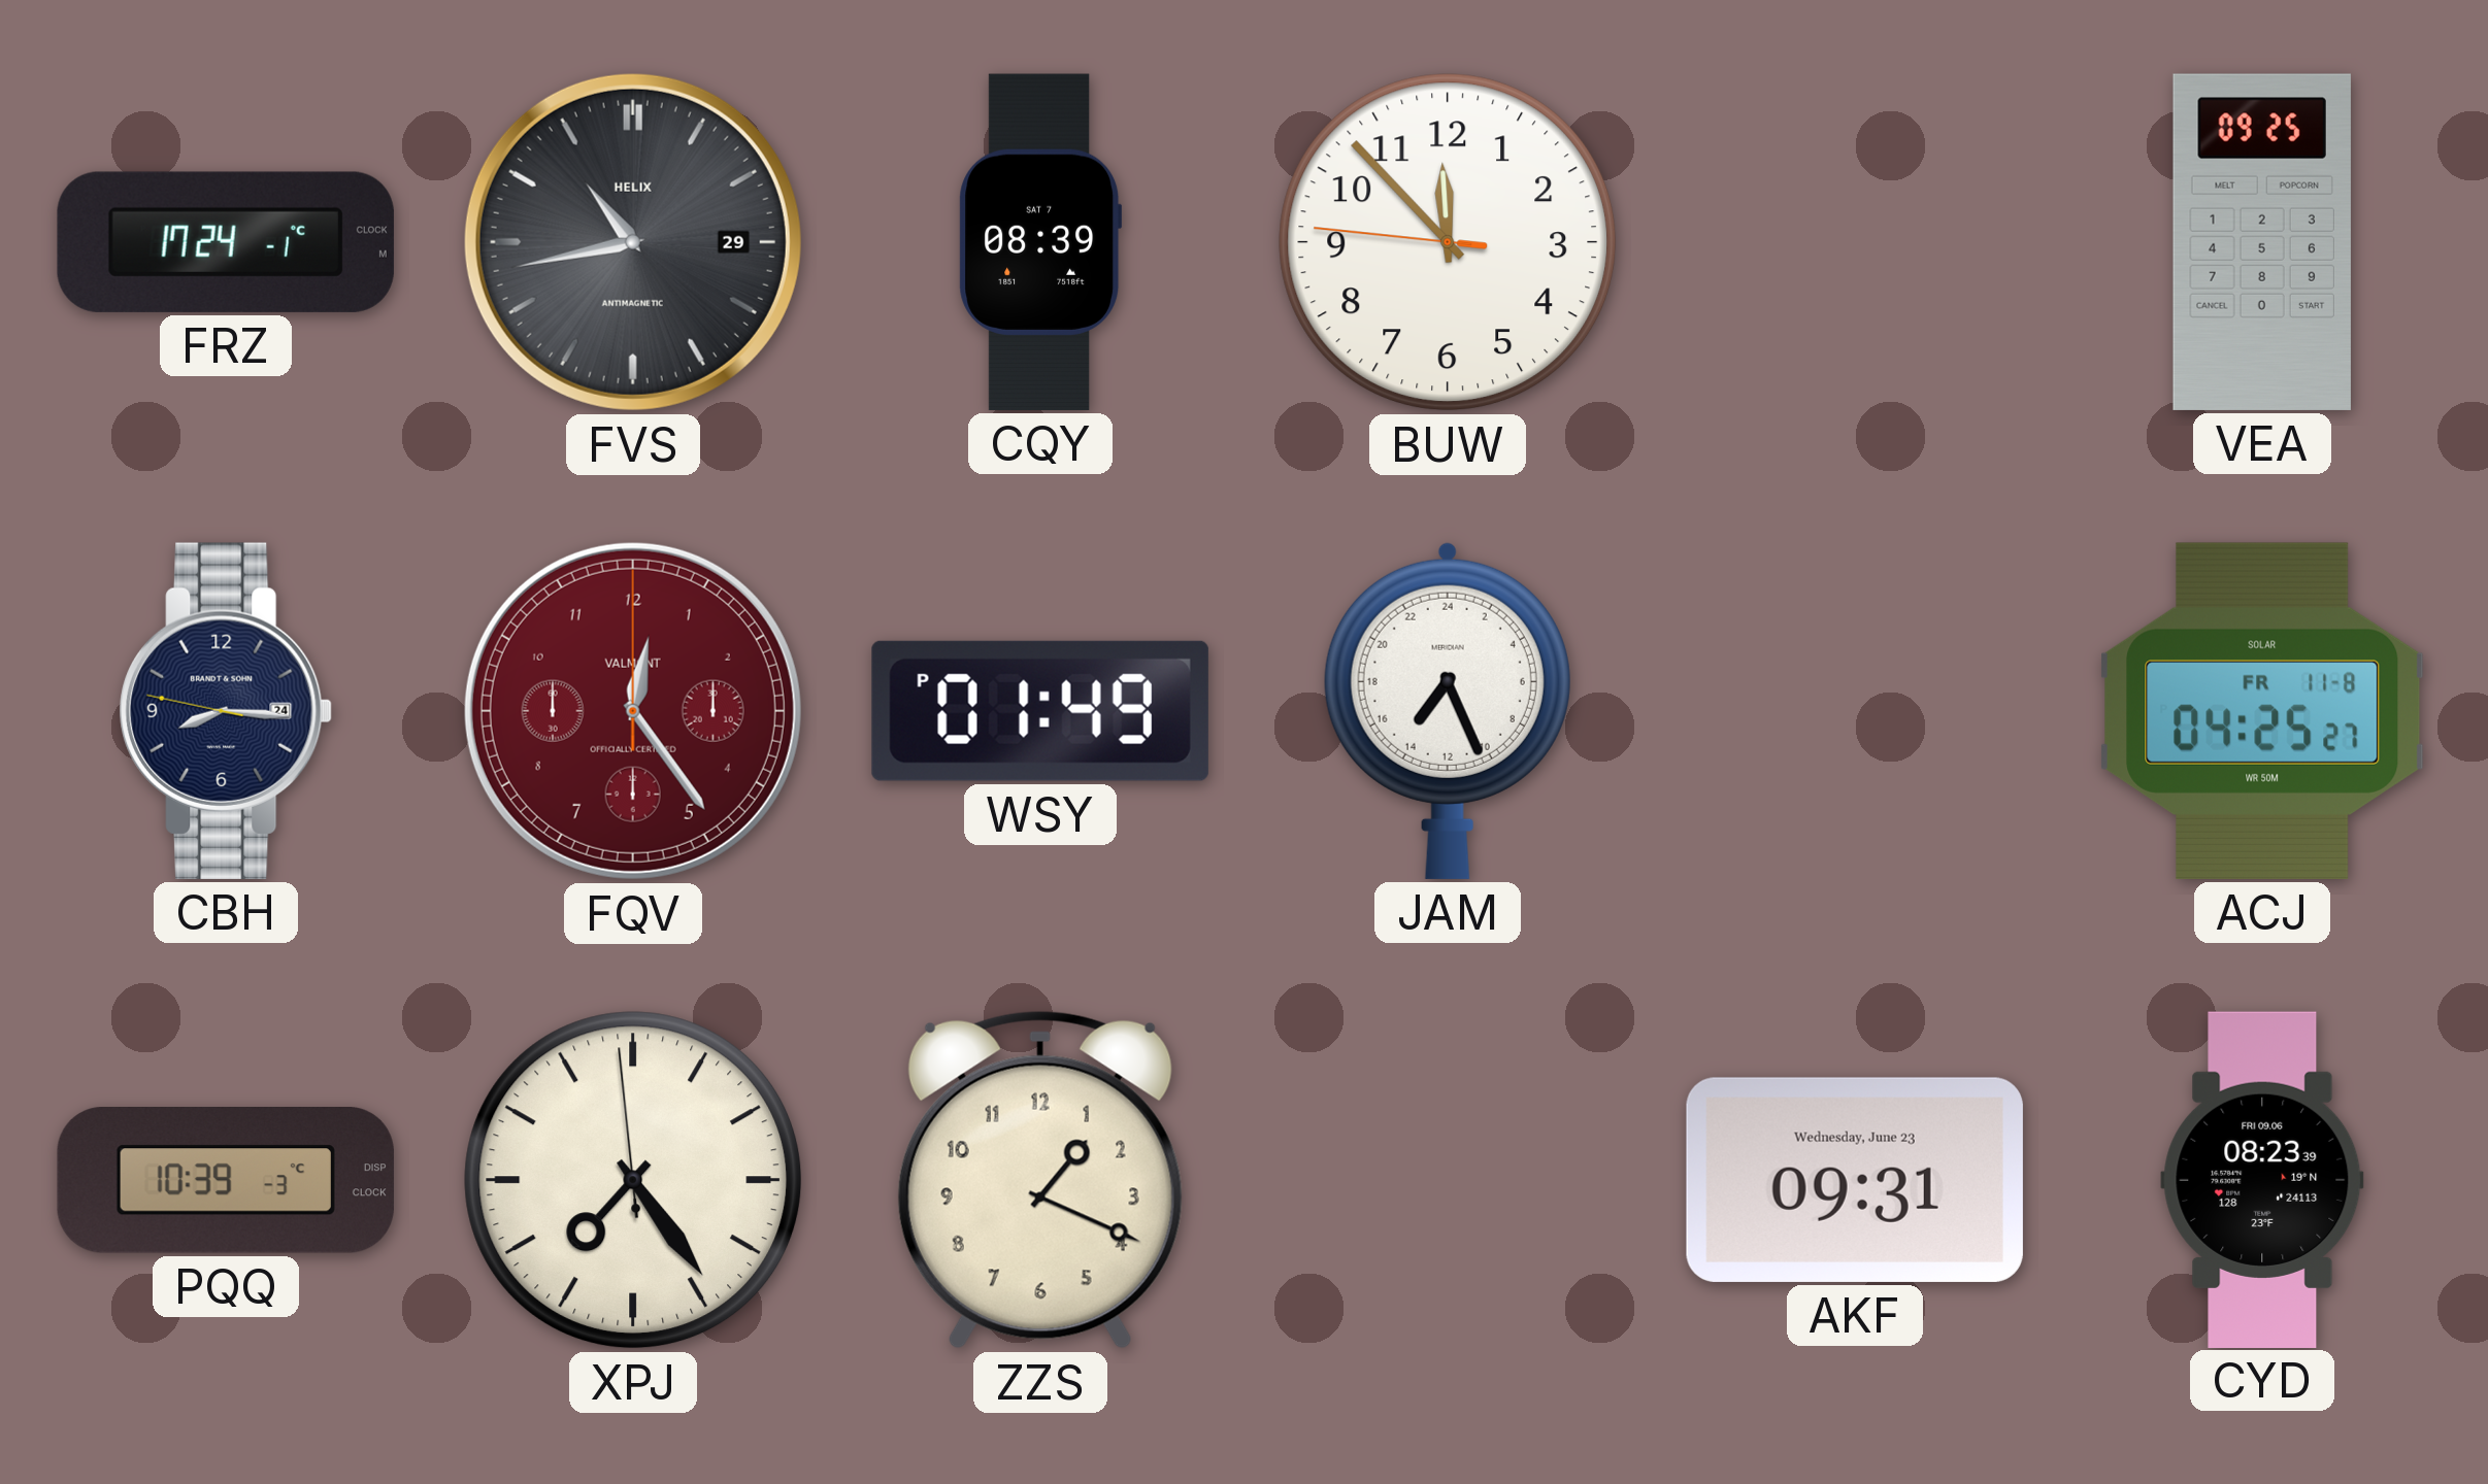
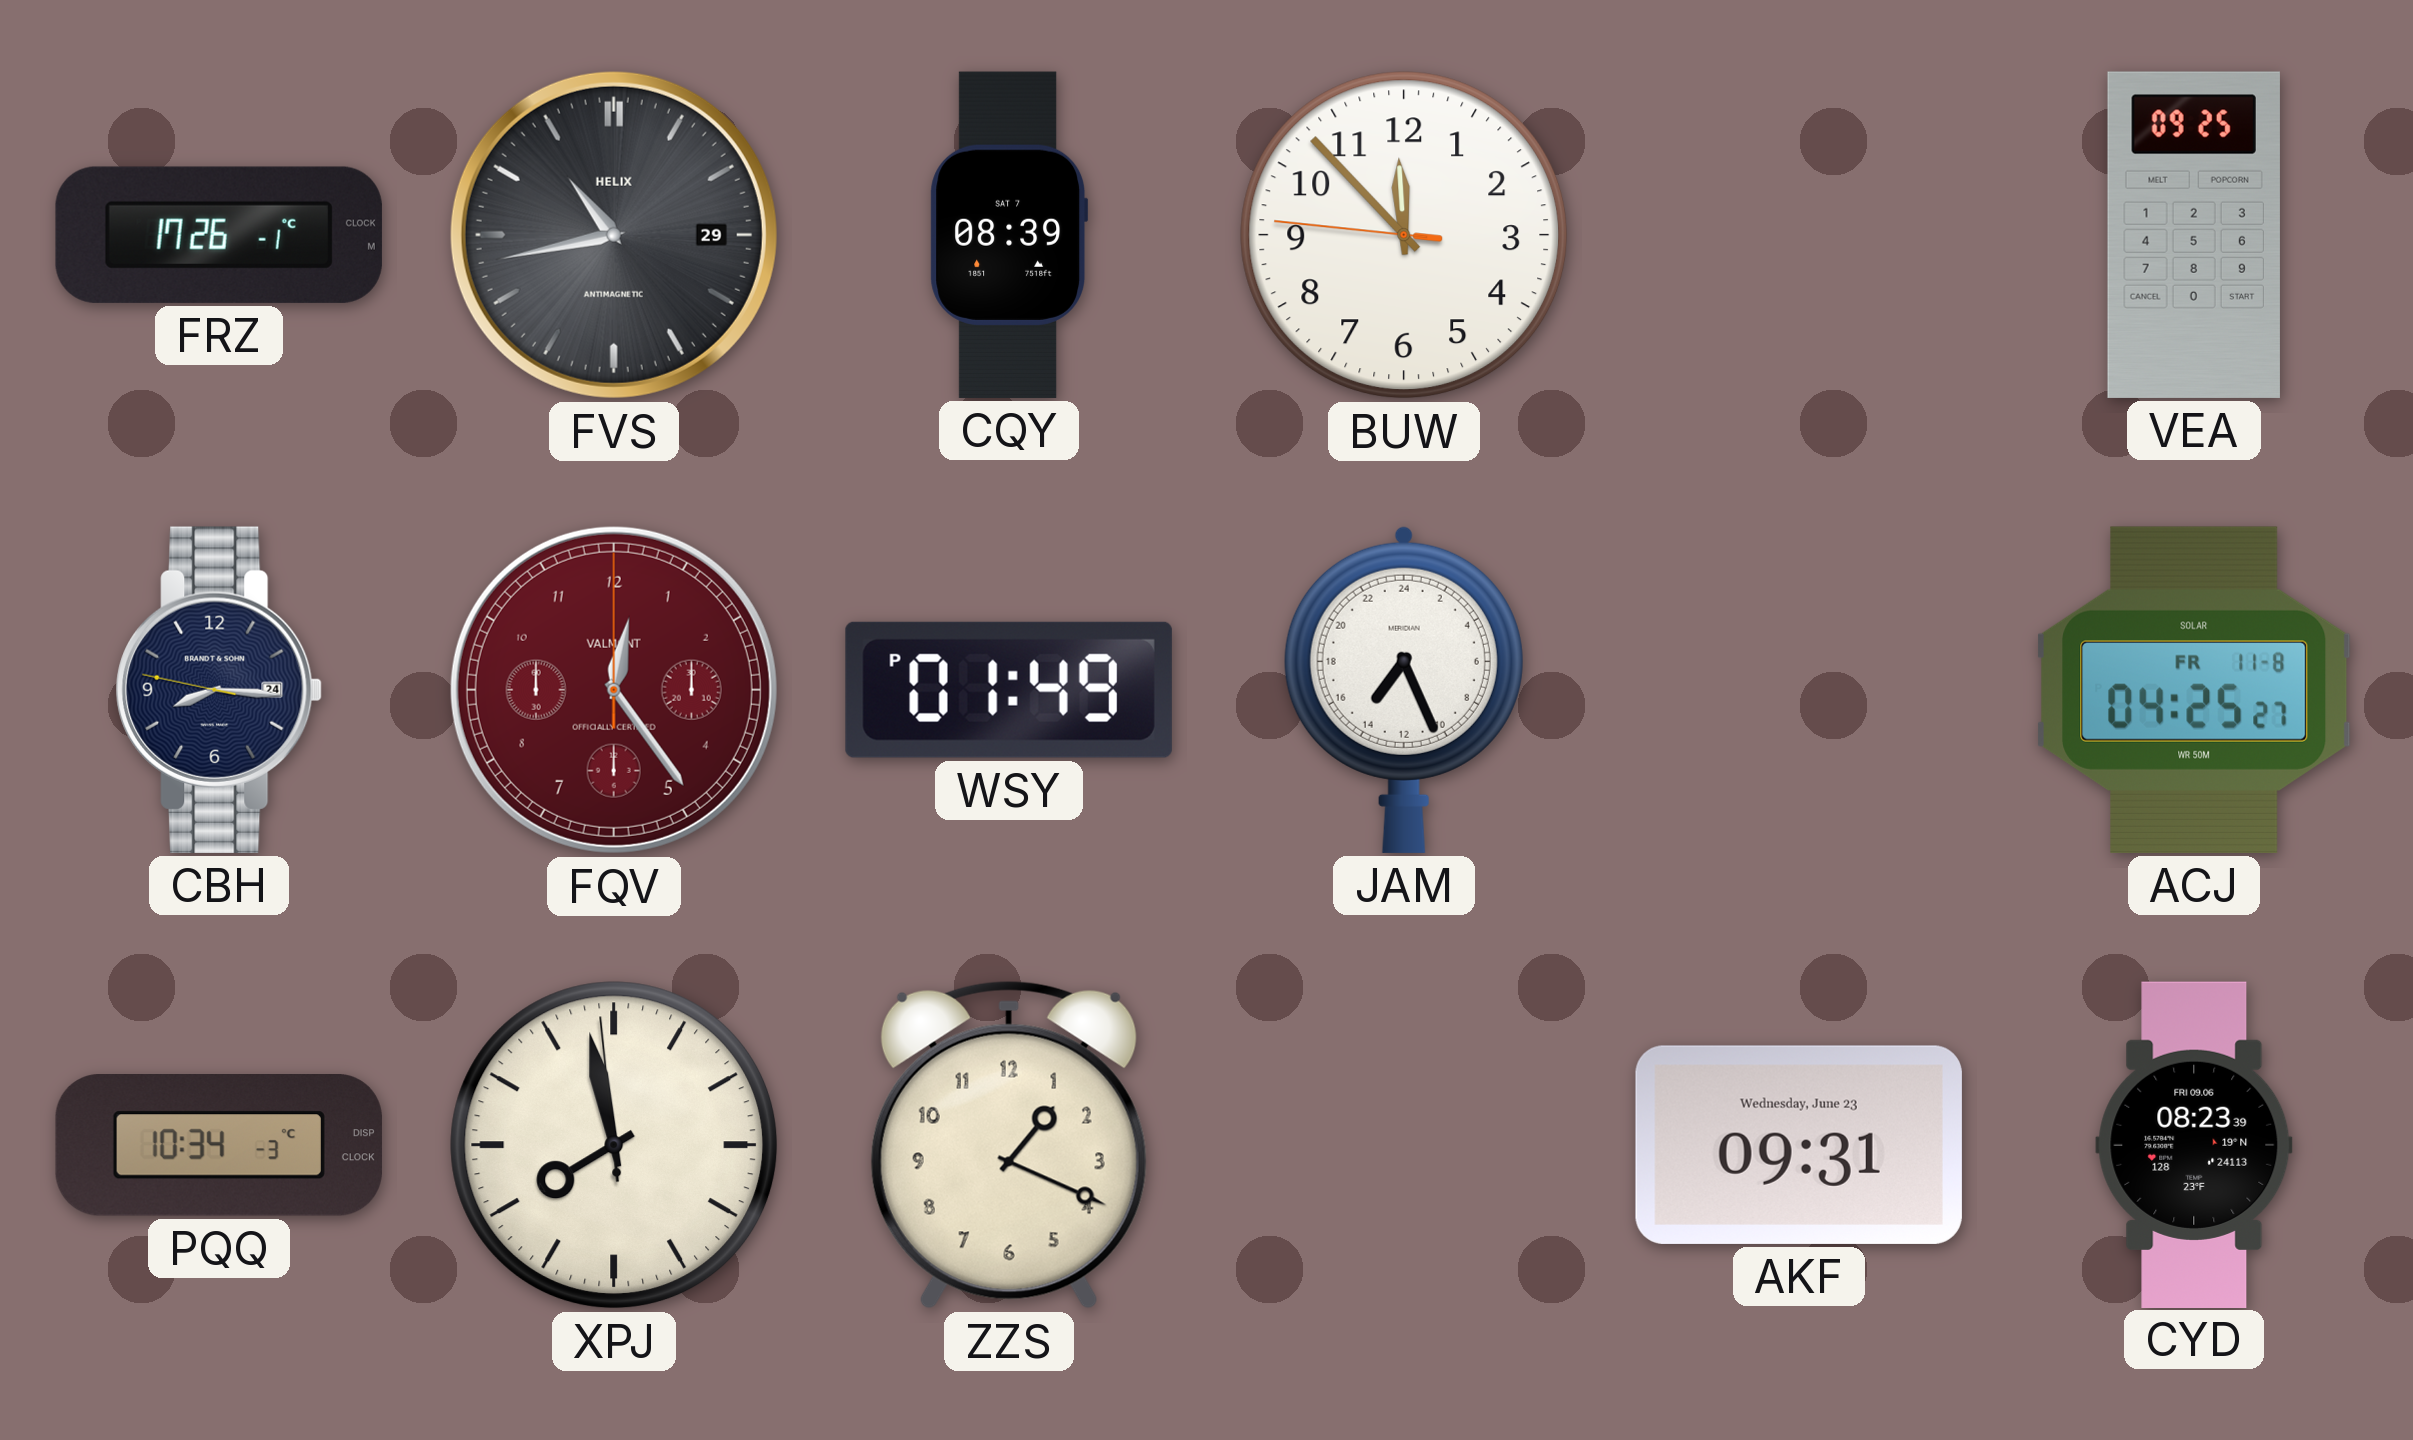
FRZ: 17:24 -> 17:26
PQQ: 10:39 -> 10:34
XPJ: 7:23 -> 7:57
